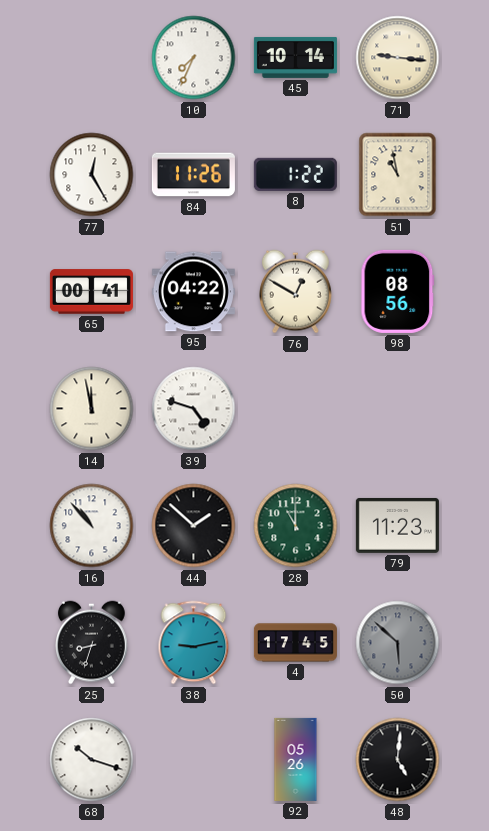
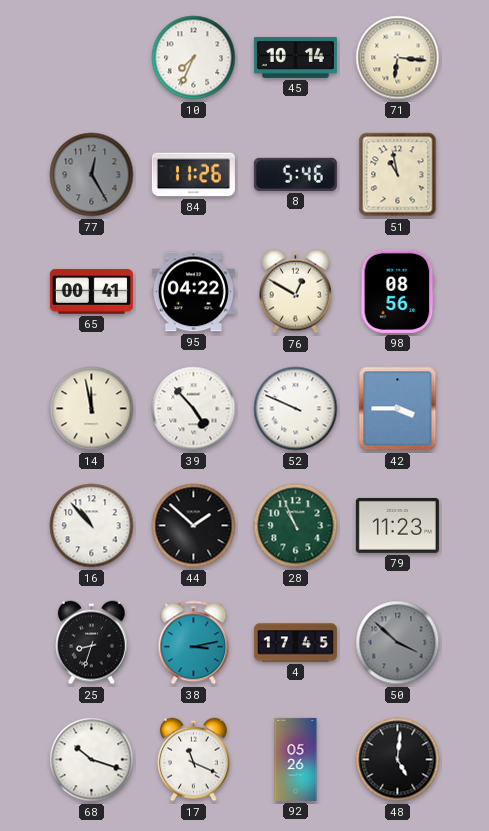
71: 9:16 -> 6:16
77 dial: white -> grey
8: 1:22 -> 5:46
39: 4:48 -> 4:53
52: none -> 9:49
42: none -> 3:45
28: 11:00 -> 10:56
38: 9:13 -> 3:13
50: 5:52 -> 3:52
17: none -> 11:19
